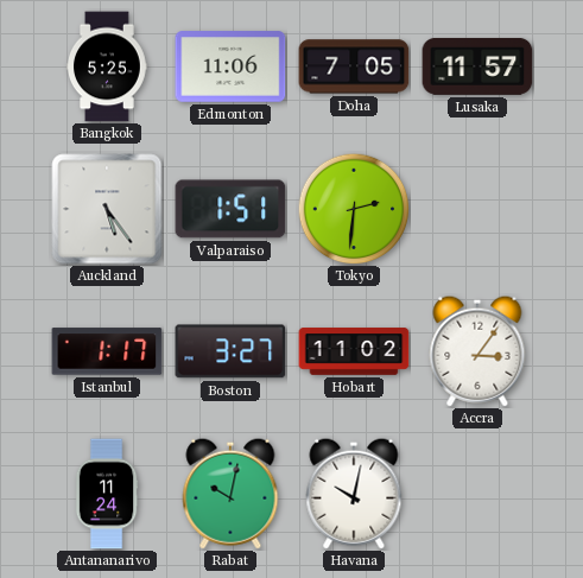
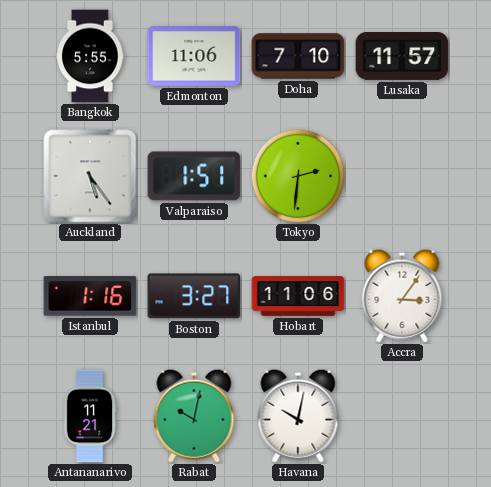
Bangkok: 5:25 -> 5:55
Doha: 7:05 -> 7:10
Istanbul: 1:17 -> 1:16
Hobart: 11:02 -> 11:06
Antananarivo: 11:24 -> 11:21
